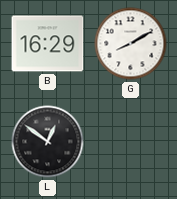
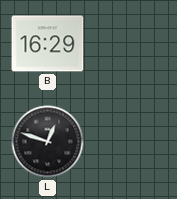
G: 8:10 -> none
L: 12:51 -> 12:48
